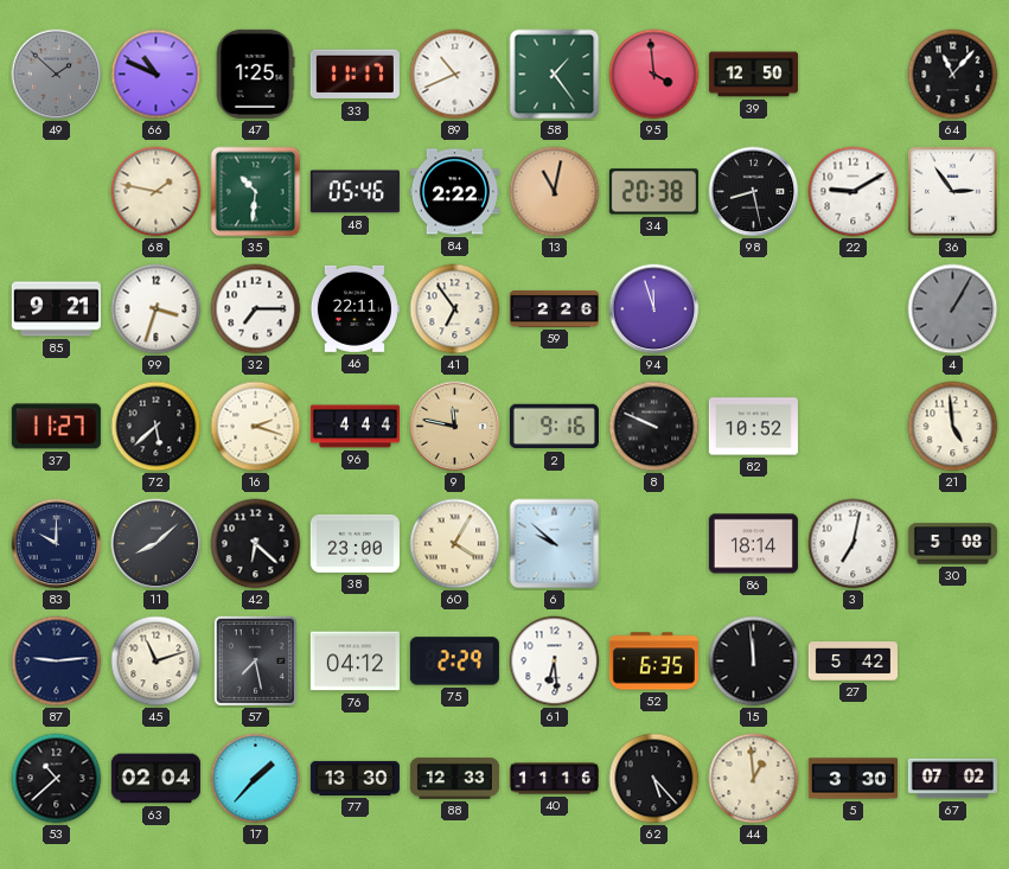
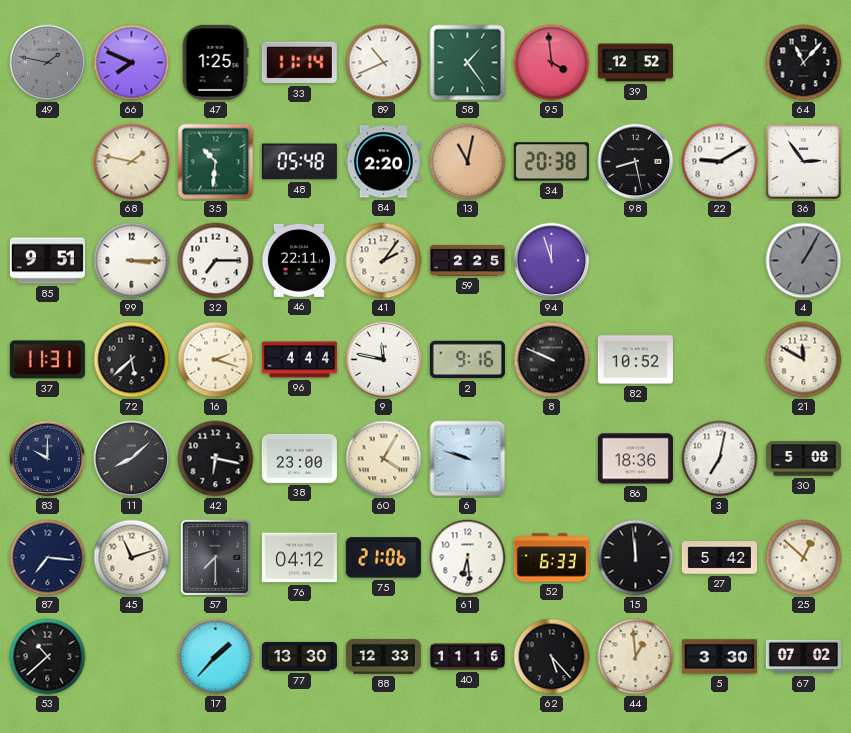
49: 1:52 -> 1:47
66: 10:49 -> 7:49
33: 11:17 -> 11:14
39: 12:50 -> 12:52
48: 05:46 -> 05:48
84: 2:22 -> 2:20
85: 9:21 -> 9:51
99: 3:33 -> 3:15
41: 6:54 -> 2:06
59: 2:26 -> 2:25
37: 11:27 -> 11:31
9 dial: champagne -> white
21: 4:59 -> 11:50
42: 6:22 -> 6:17
6: 9:52 -> 9:48
86: 18:14 -> 18:36
87: 9:14 -> 7:16
57: 7:28 -> 7:30
75: 2:29 -> 21:06
52: 6:35 -> 6:33
25: none -> 12:52
63: 02:04 -> none
